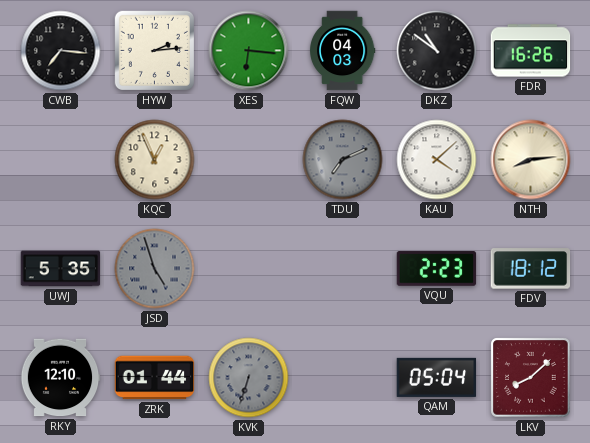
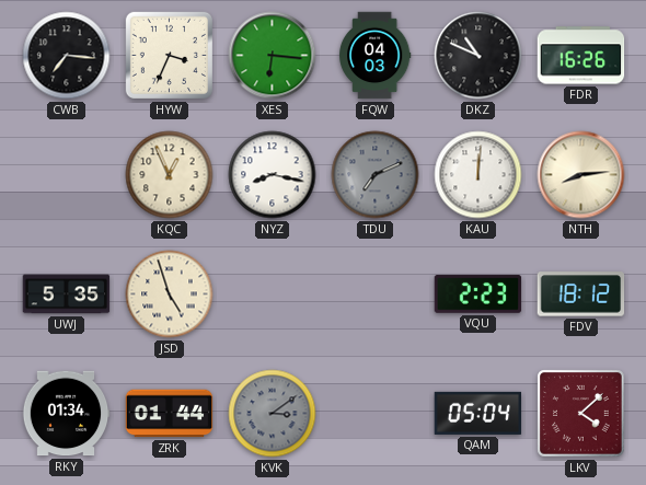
HYW: 2:14 -> 3:34
DKZ: 10:51 -> 10:49
NYZ: none -> 8:17
KAU: 4:08 -> 12:01
JSD dial: grey -> cream
RKY: 12:10 -> 01:34
KVK: 6:33 -> 3:09
LKV: 8:08 -> 4:08
